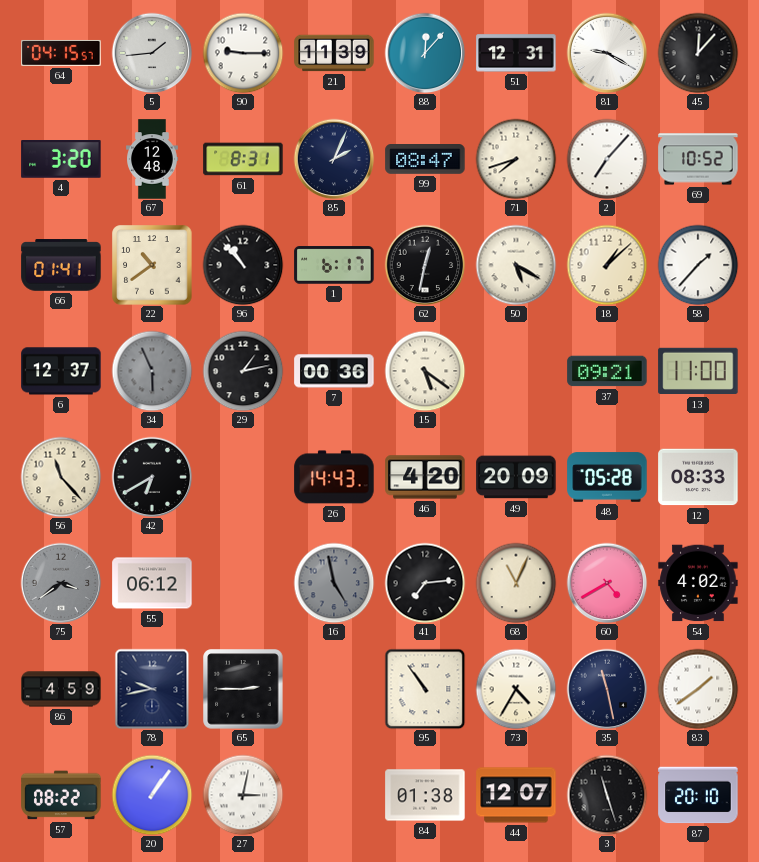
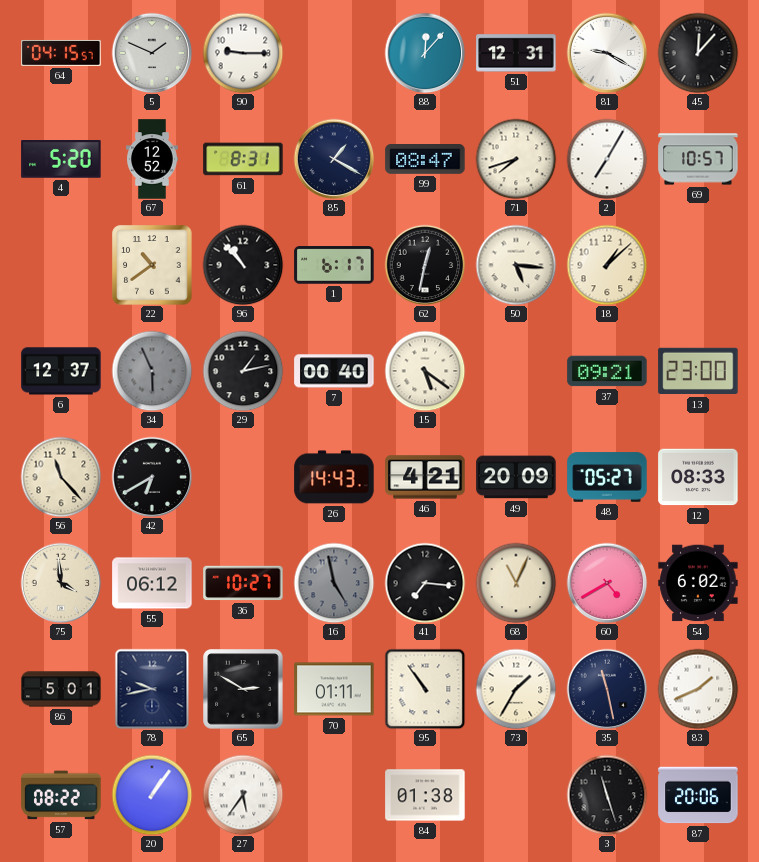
5: 1:44 -> 1:49
21: 11:39 -> none
4: 3:20 -> 5:20
67: 12:48 -> 12:52
85: 2:04 -> 1:20
2: 7:07 -> 7:05
69: 10:52 -> 10:57
66: 01:41 -> none
50: 5:20 -> 5:16
58: 1:37 -> none
7: 00:36 -> 00:40
13: 11:00 -> 23:00
46: 4:20 -> 4:21
48: 05:28 -> 05:27
75: 3:39 -> 3:59
75 dial: grey -> cream
36: none -> 10:27
41: 7:14 -> 7:16
54: 4:02 -> 6:02
86: 4:59 -> 5:01
65: 2:45 -> 2:50
70: none -> 01:11
73: 4:35 -> 1:35
83: 1:39 -> 1:41
27: 3:02 -> 5:36
44: 12:07 -> none
87: 20:10 -> 20:06
